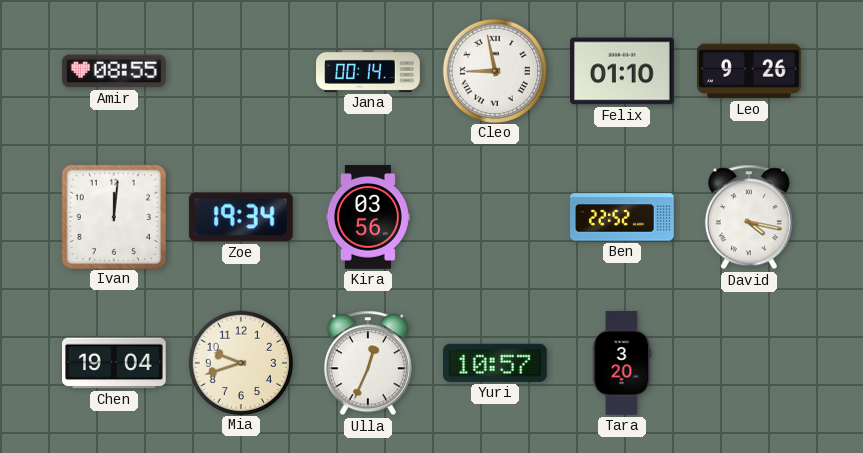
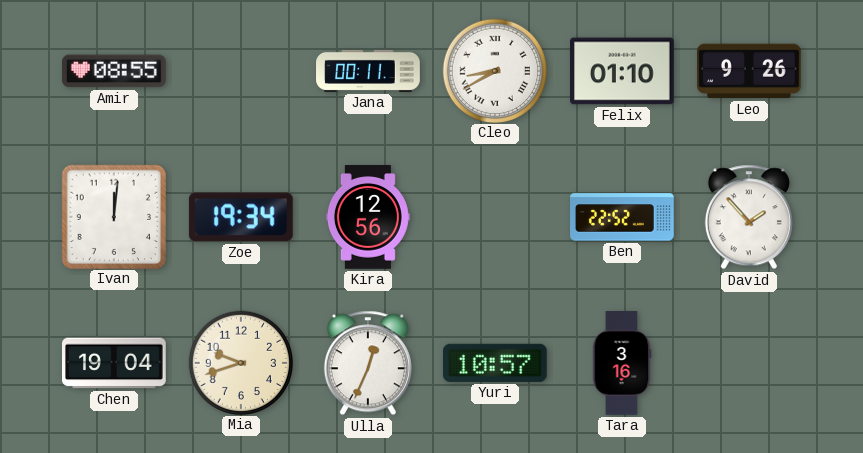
Jana: 00:14 -> 00:11
Cleo: 8:58 -> 8:40
Kira: 03:56 -> 12:56
David: 4:17 -> 1:53
Tara: 3:20 -> 3:16
